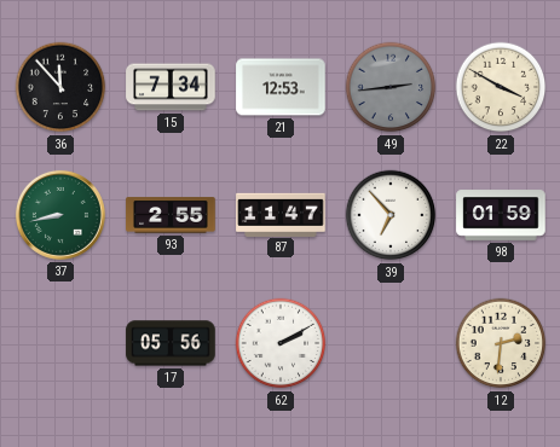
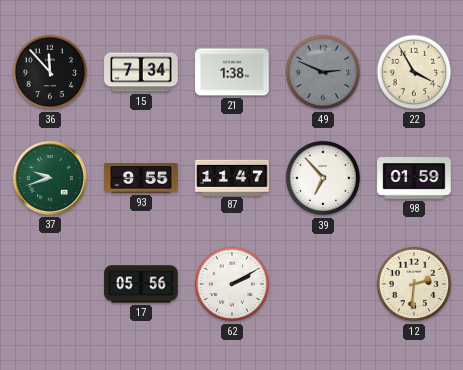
21: 12:53 -> 1:38
49: 2:44 -> 2:49
22: 3:50 -> 3:55
37: 8:43 -> 9:42
93: 2:55 -> 9:55
